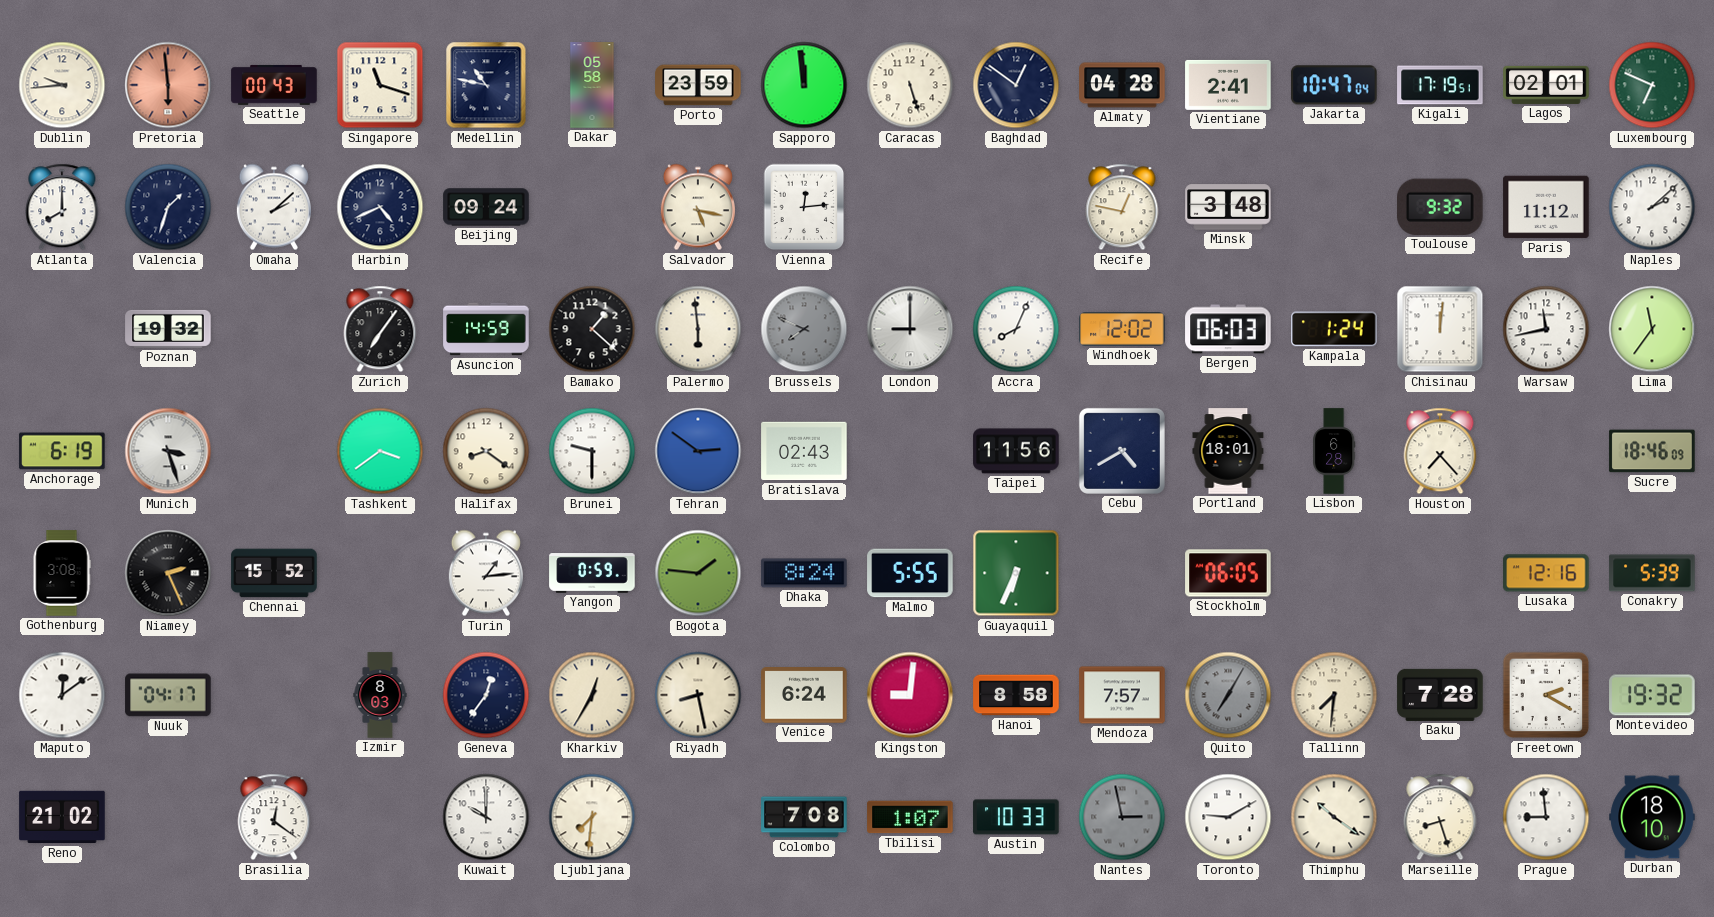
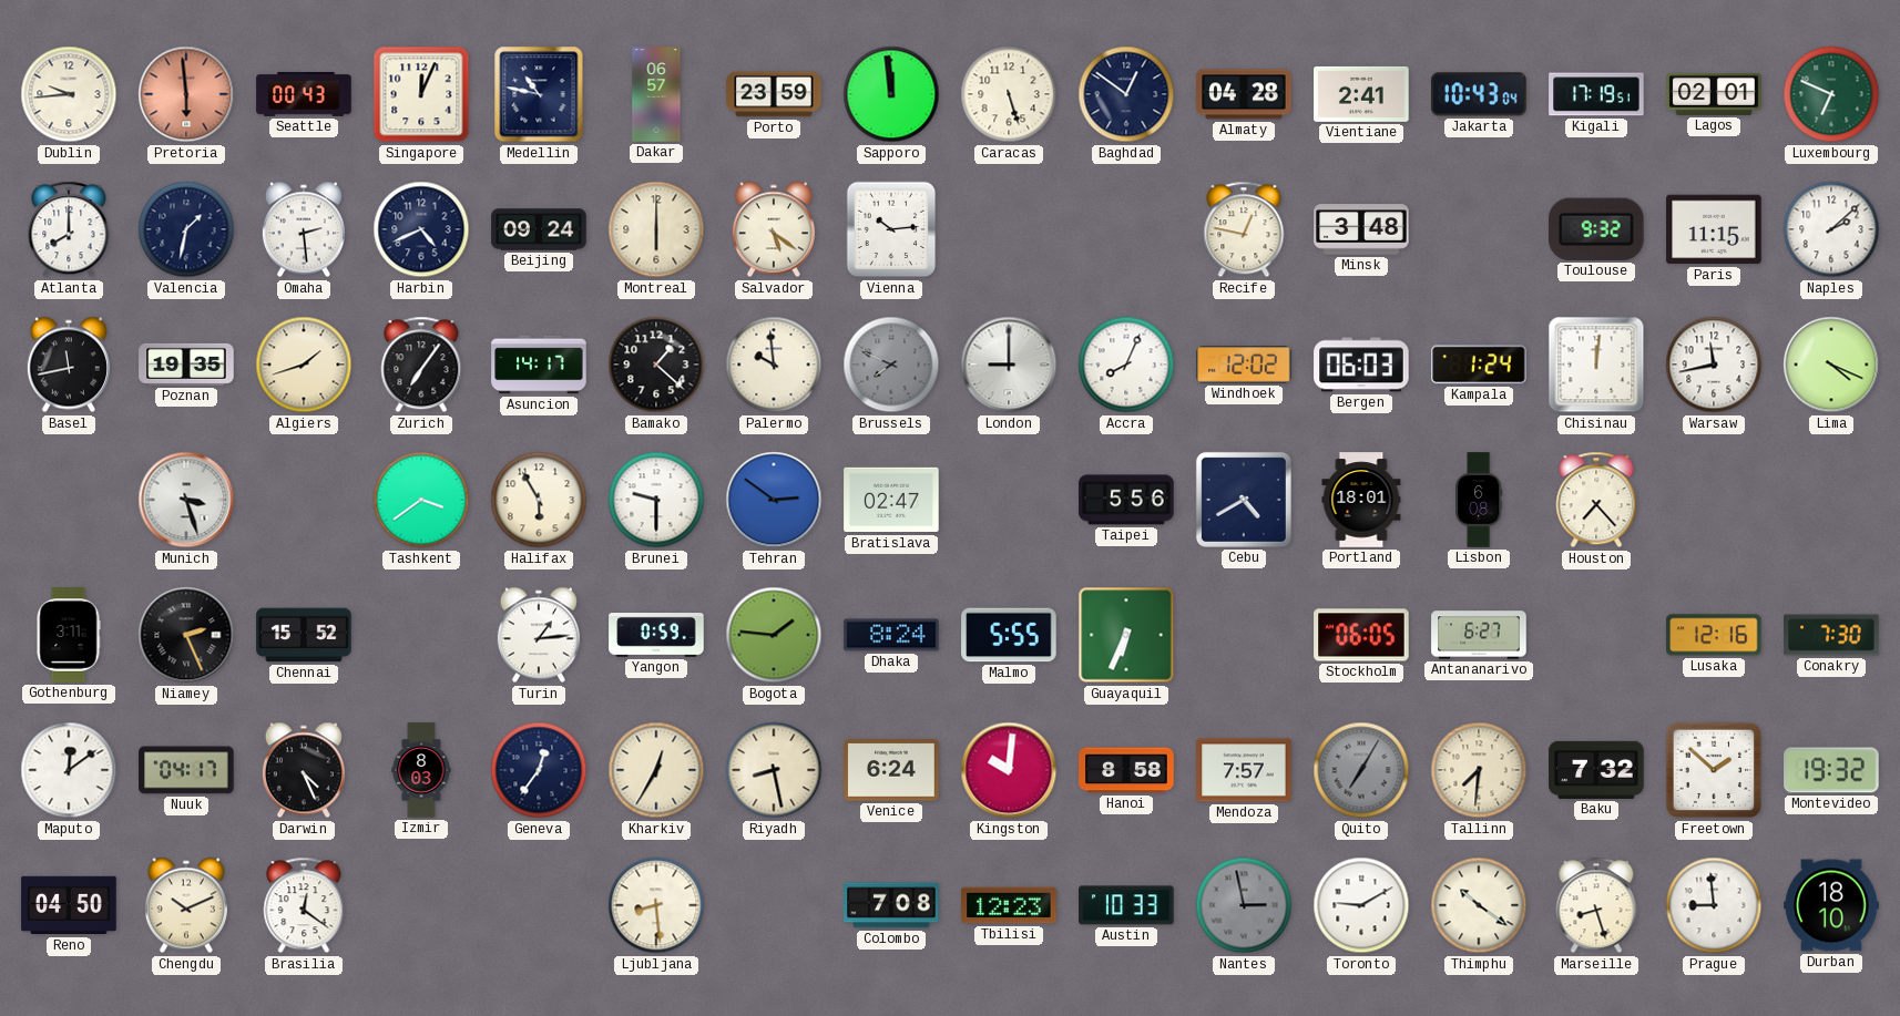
Singapore: 11:18 -> 12:04
Dakar: 05:58 -> 06:57
Jakarta: 10:47 -> 10:43
Valencia: 1:33 -> 1:32
Omaha: 2:08 -> 2:29
Montreal: none -> 6:00
Salvador: 5:17 -> 5:21
Vienna: 12:14 -> 10:14
Paris: 11:12 -> 11:15
Basel: none -> 11:43
Poznan: 19:32 -> 19:35
Algiers: none -> 1:42
Asuncion: 14:59 -> 14:17
Palermo: 5:59 -> 9:59
Lima: 11:36 -> 4:19
Anchorage: 6:19 -> none
Halifax: 8:21 -> 5:55
Bratislava: 02:43 -> 02:47
Taipei: 11:56 -> 5:56
Lisbon: 6:28 -> 6:08
Sucre: 18:46 -> none
Gothenburg: 3:08 -> 3:11
Antananarivo: none -> 6:27
Conakry: 5:39 -> 7:30
Darwin: none -> 4:26
Kingston: 9:01 -> 10:01
Baku: 7:28 -> 7:32
Freetown: 2:20 -> 1:52
Reno: 21:02 -> 04:50
Chengdu: none -> 10:11
Kuwait: 10:00 -> none
Ljubljana: 7:31 -> 8:29
Tbilisi: 1:07 -> 12:23
